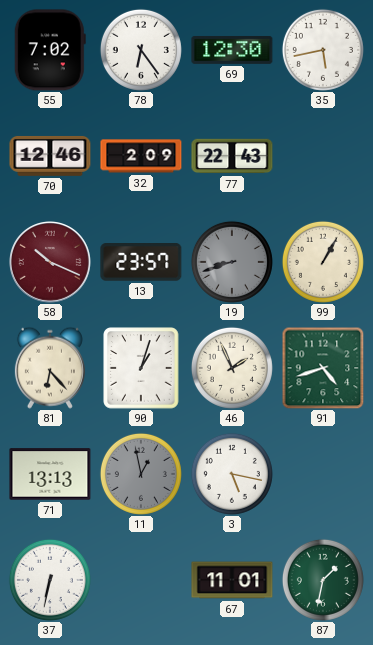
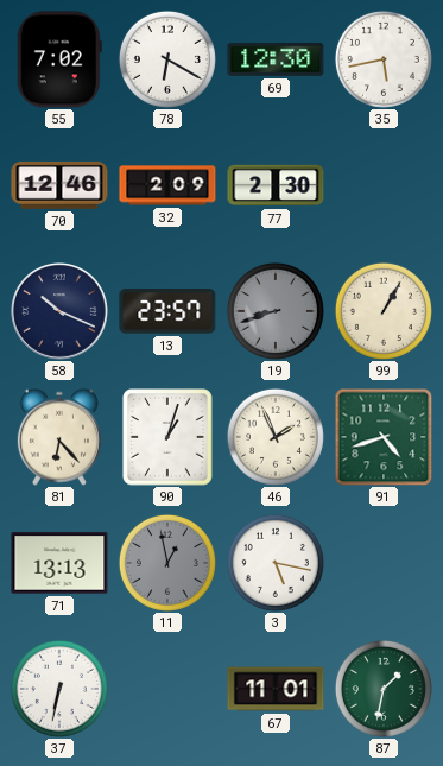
78: 6:24 -> 6:20
77: 22:43 -> 2:30
58 dial: burgundy -> navy
